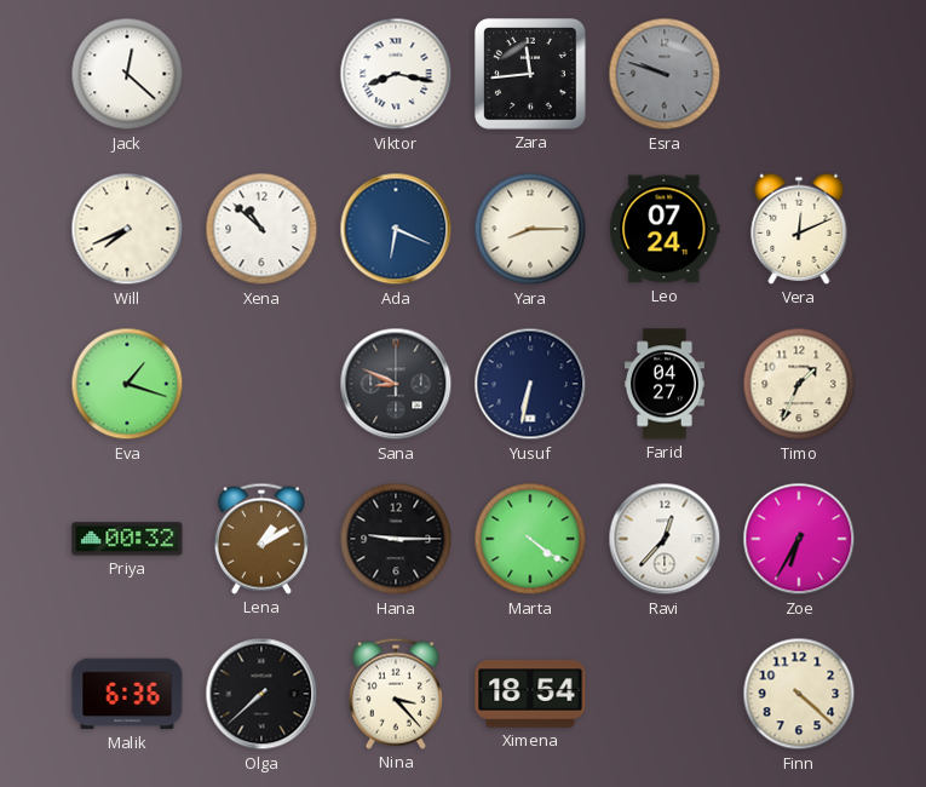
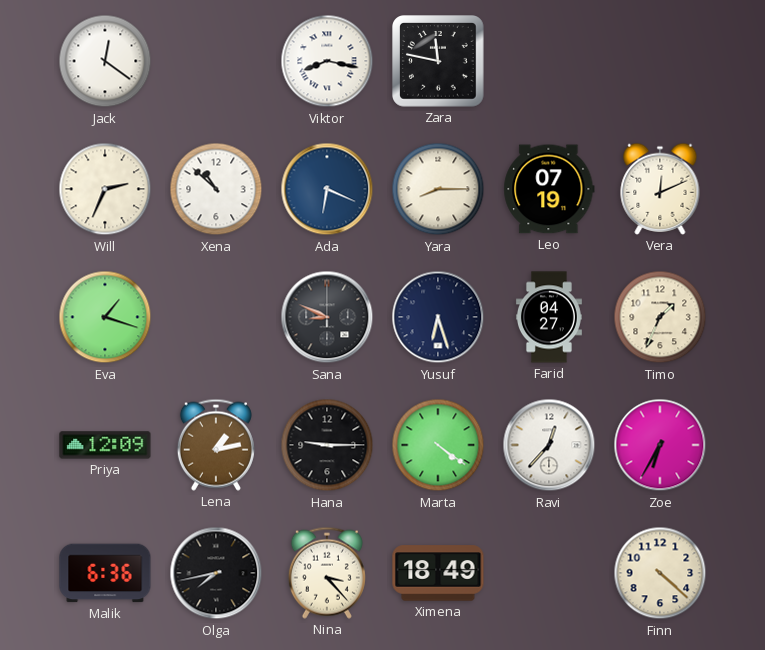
Jack: 12:22 -> 12:21
Zara: 11:44 -> 11:47
Esra: 9:48 -> none
Will: 7:41 -> 2:34
Leo: 07:24 -> 07:19
Yusuf: 6:32 -> 6:27
Priya: 00:32 -> 12:09
Lena: 1:10 -> 1:13
Olga: 7:38 -> 7:43
Ximena: 18:54 -> 18:49
